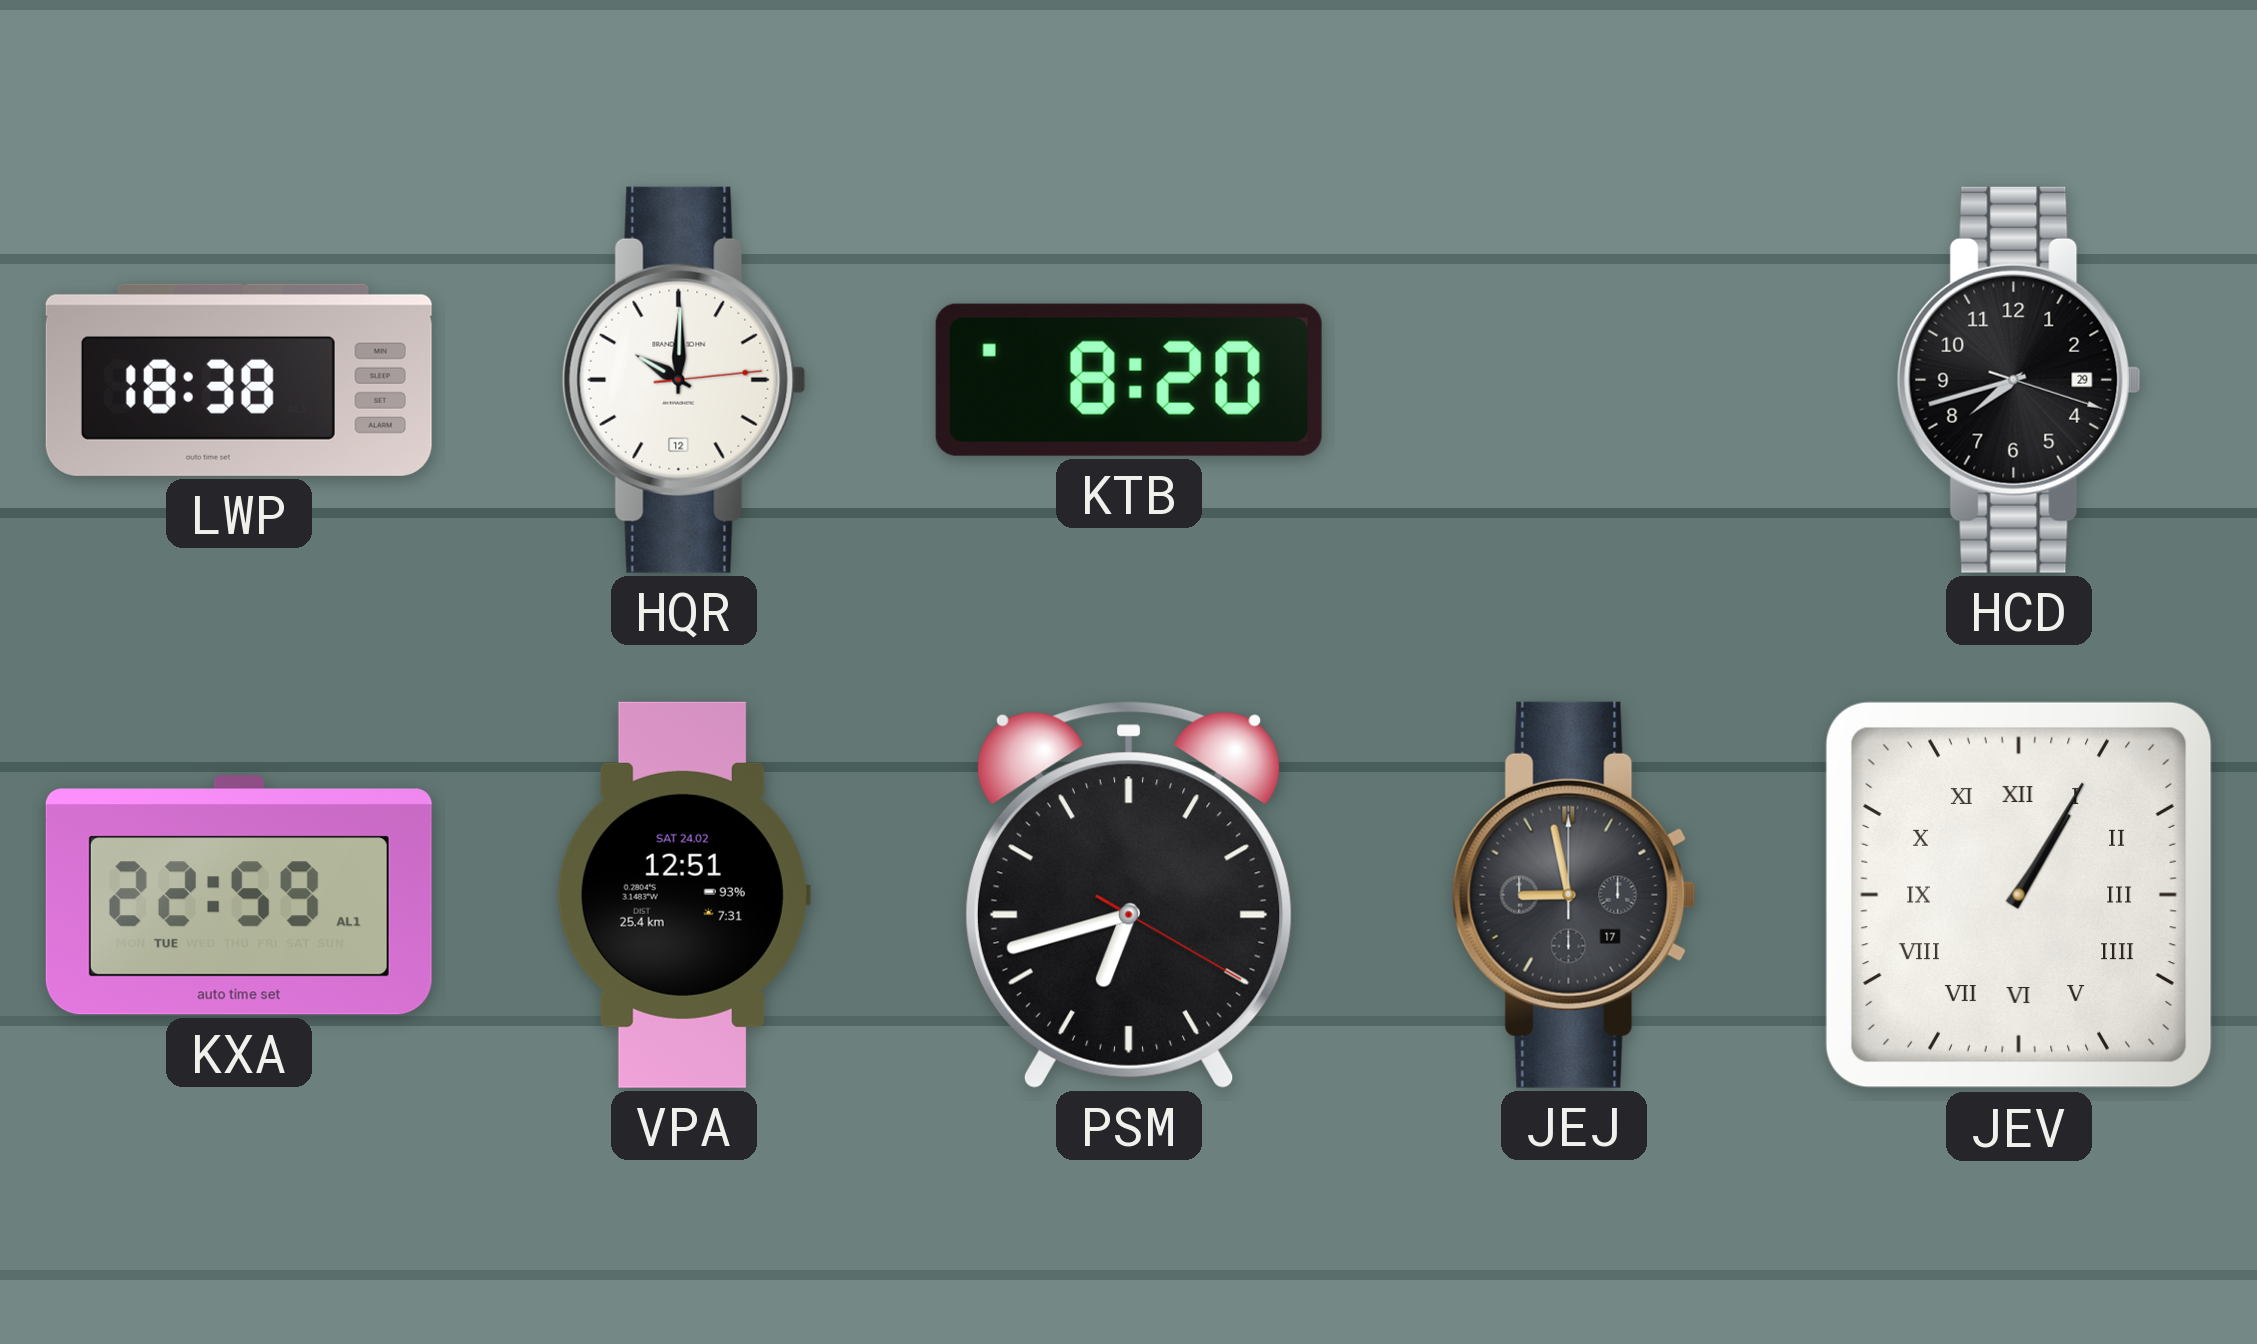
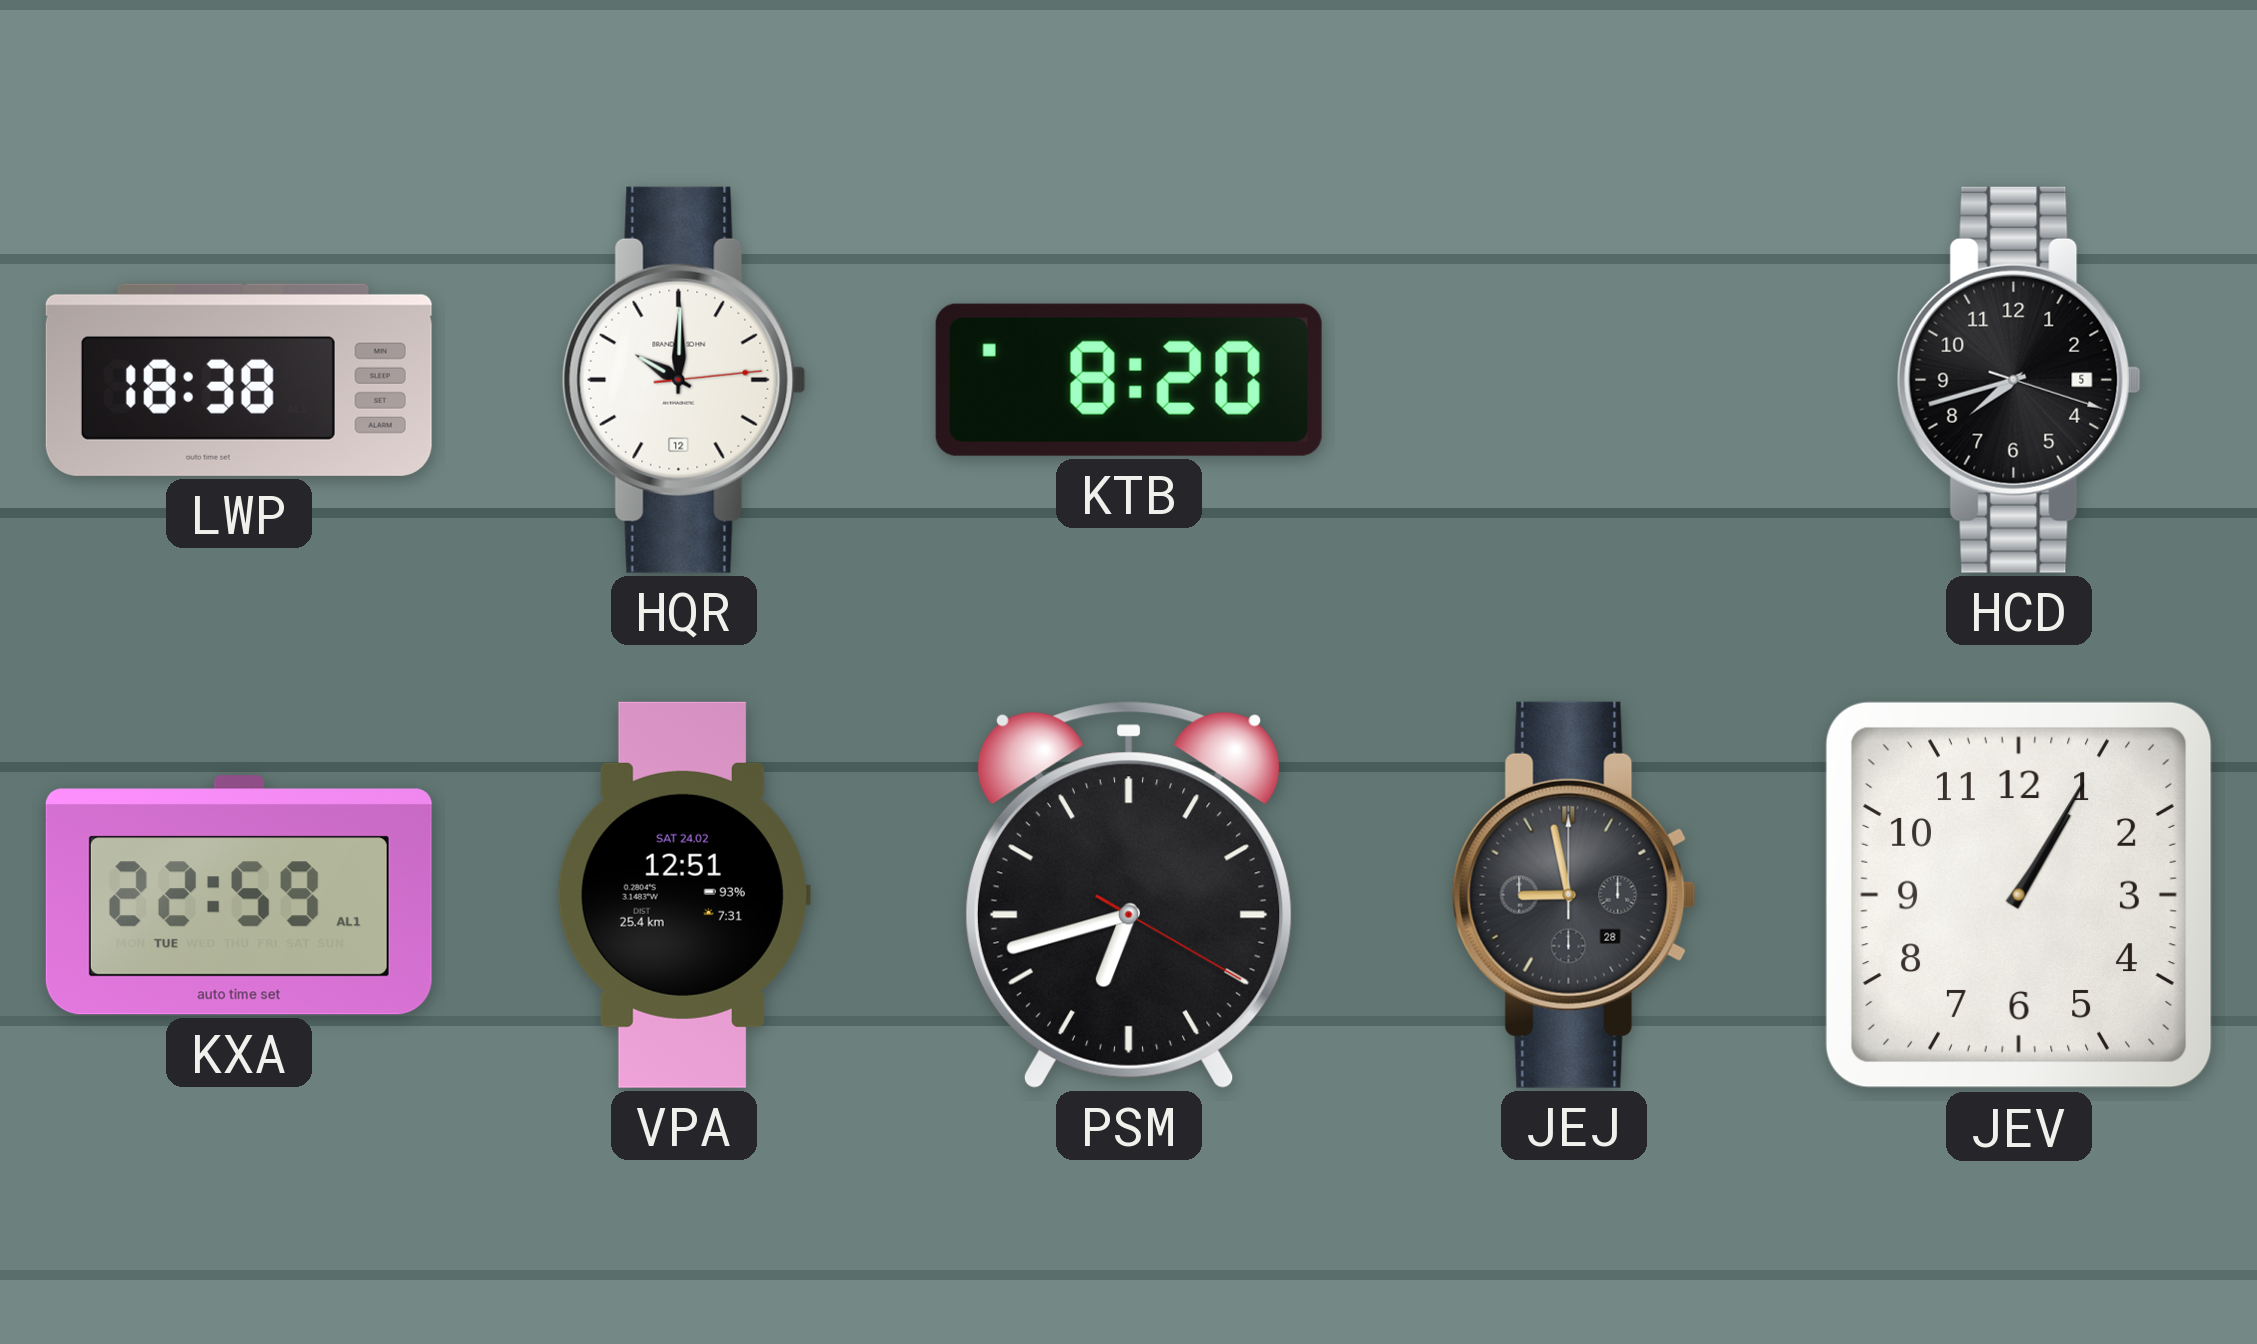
HCD date: 29 -> 5
JEJ date: 17 -> 28
JEV numerals: Roman -> Arabic
